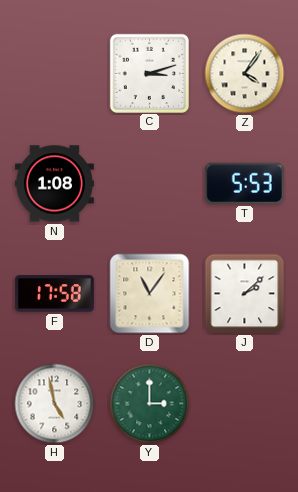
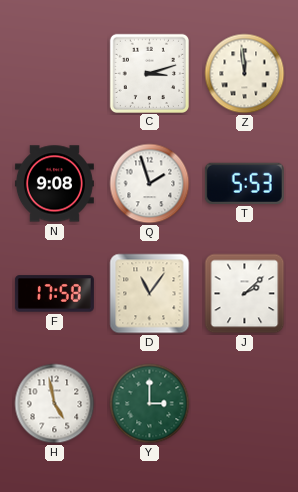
Z: 4:06 -> 11:59
N: 1:08 -> 9:08
Q: none -> 1:57
